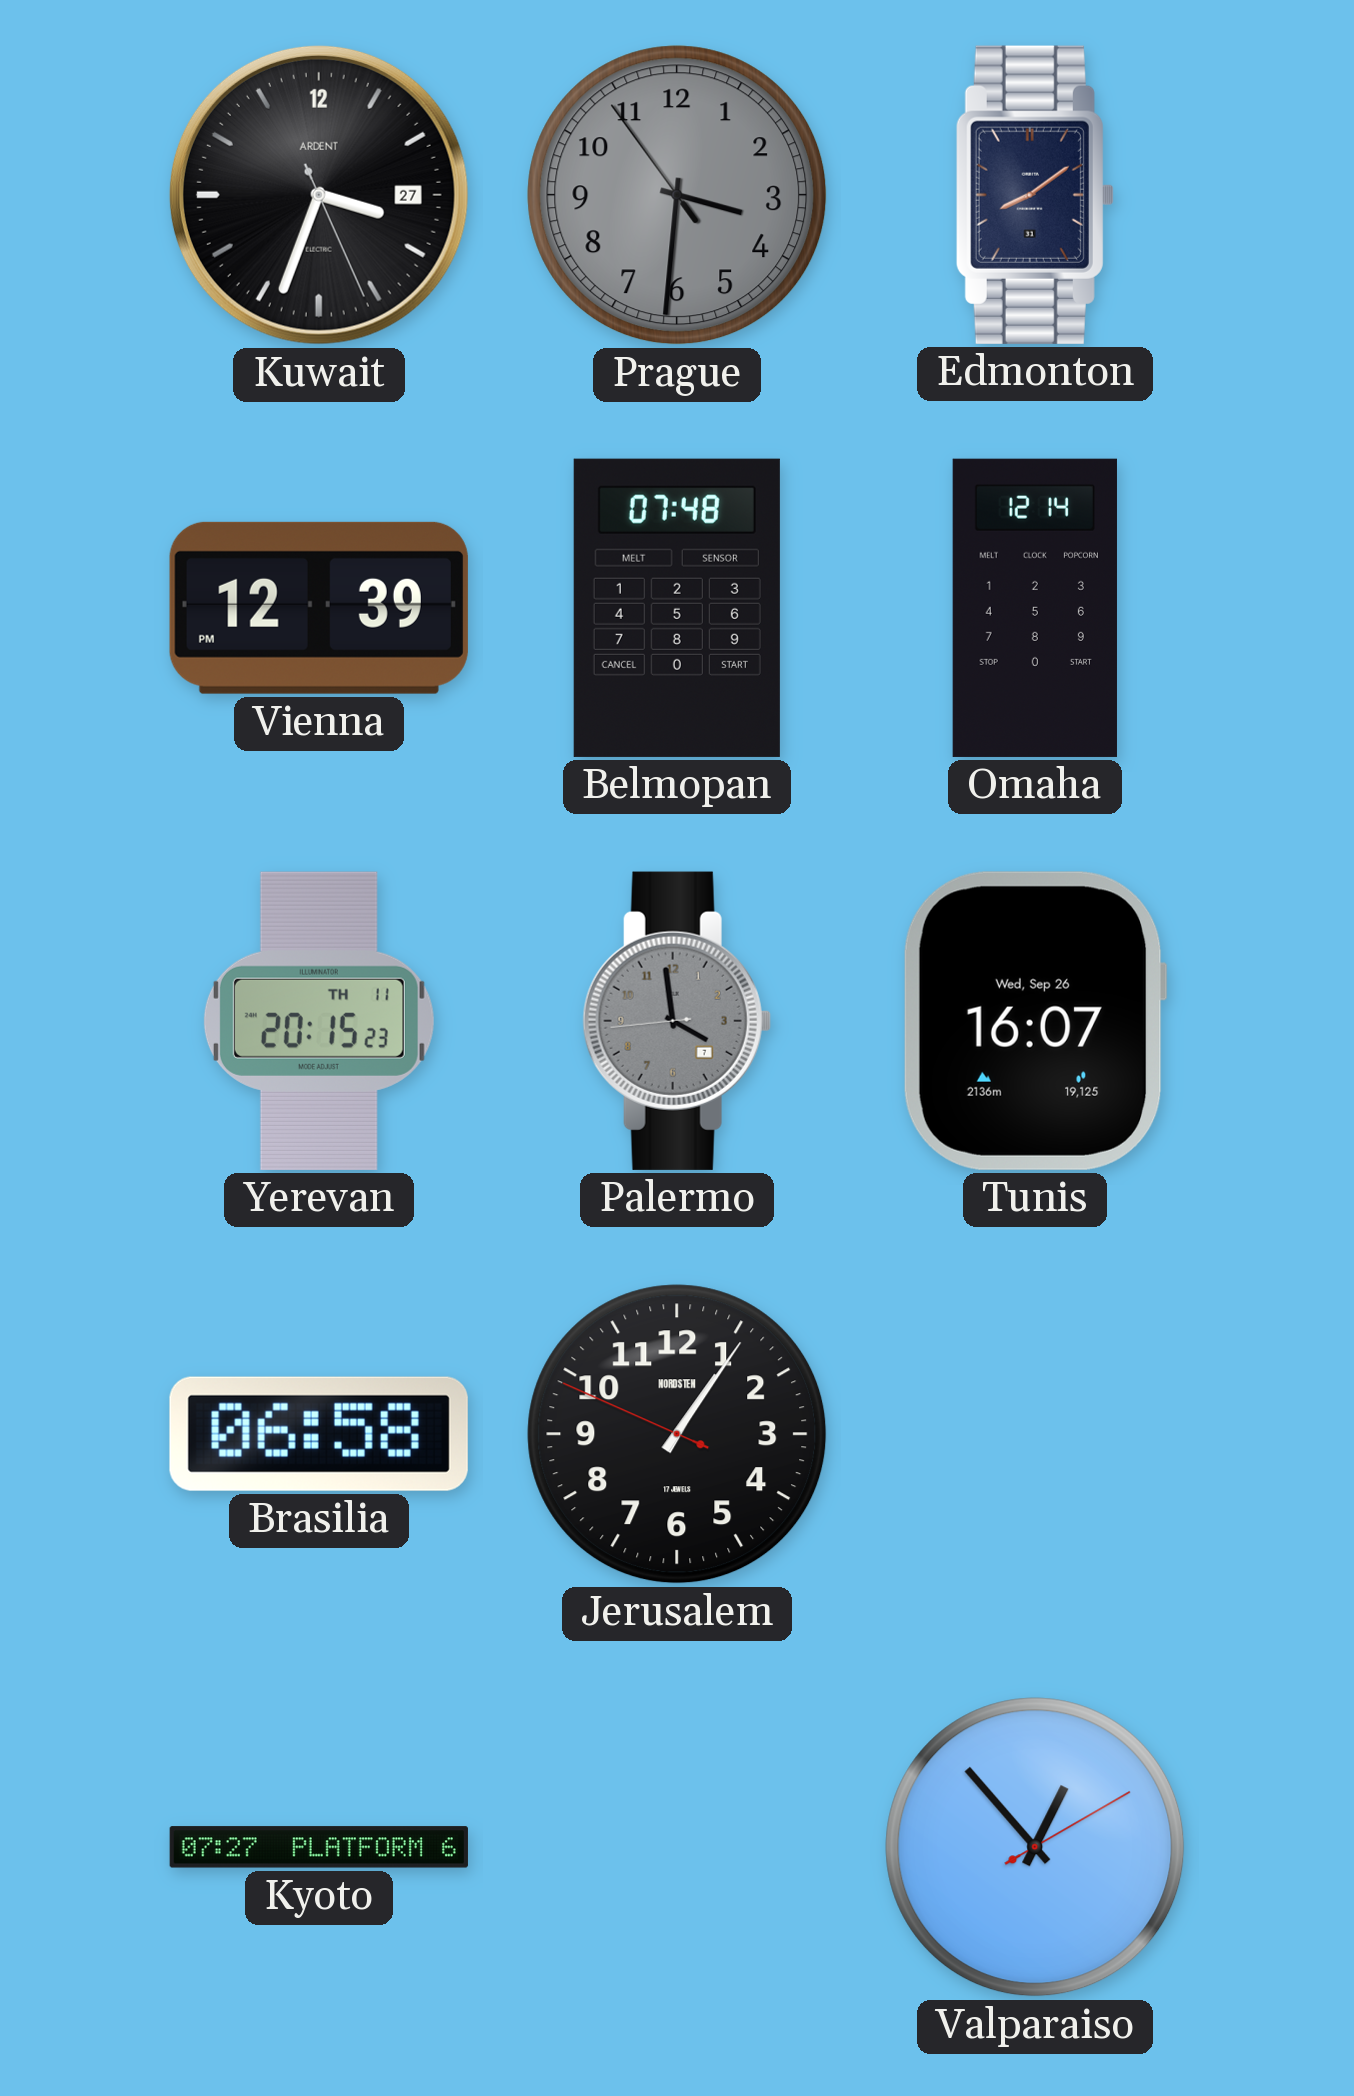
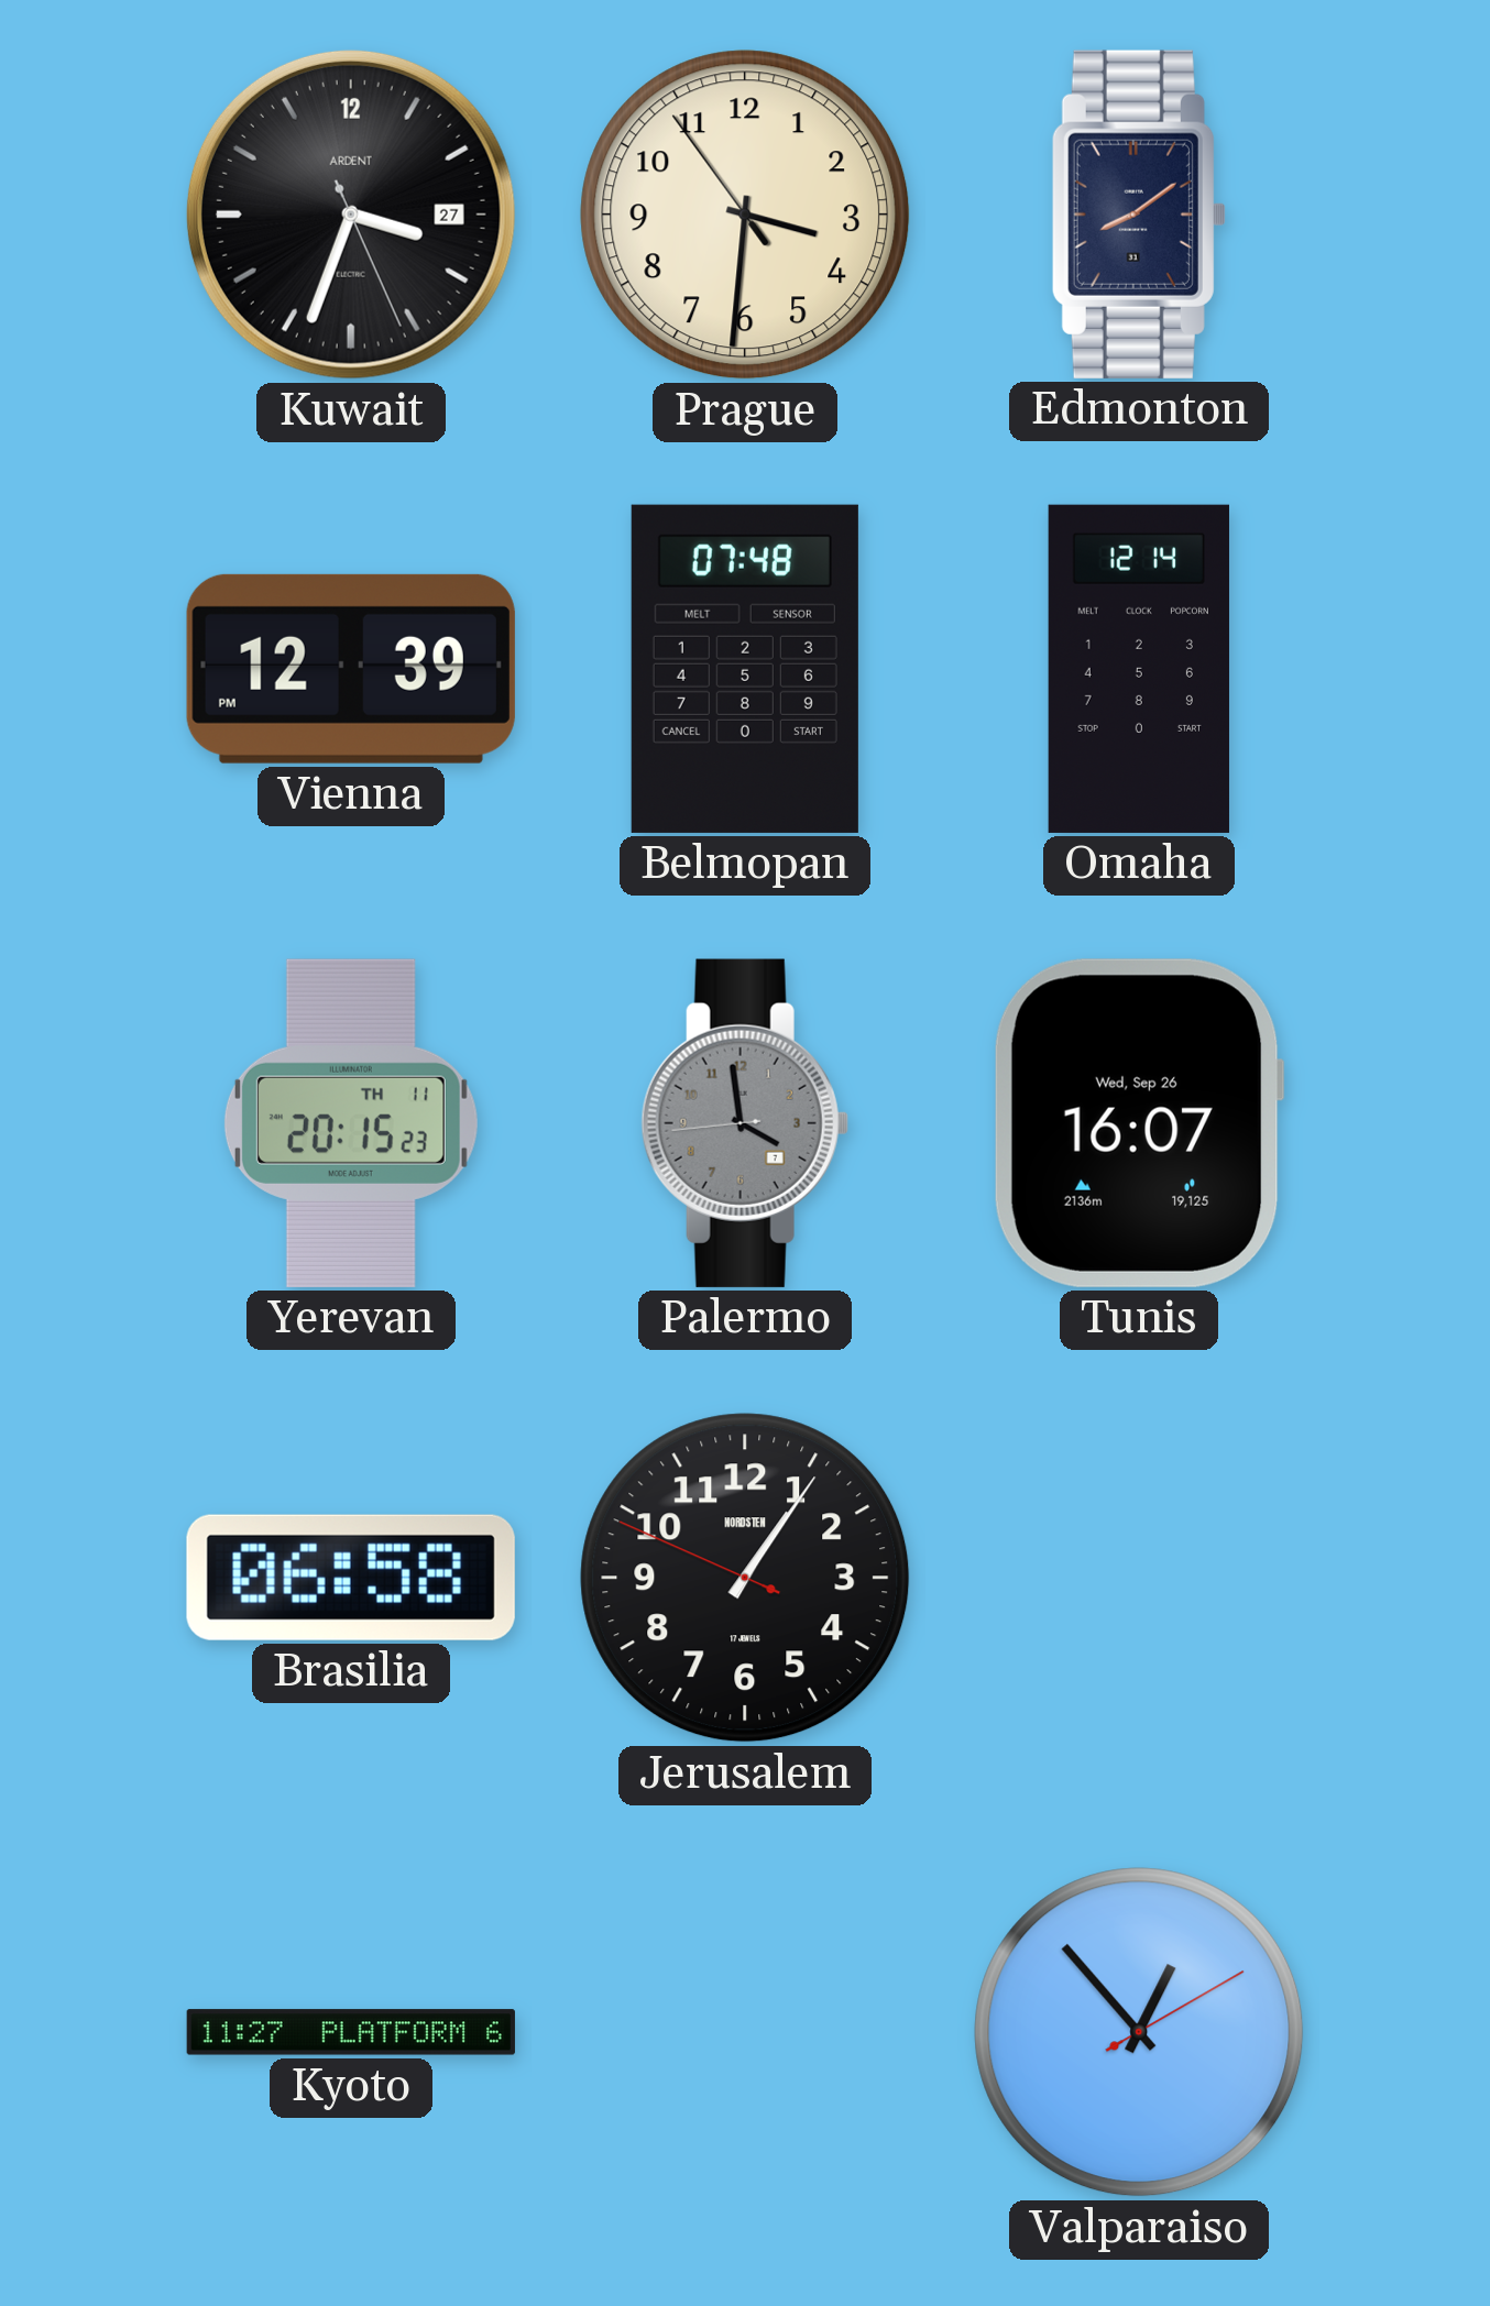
Prague dial: grey -> cream
Kyoto: 07:27 -> 11:27
